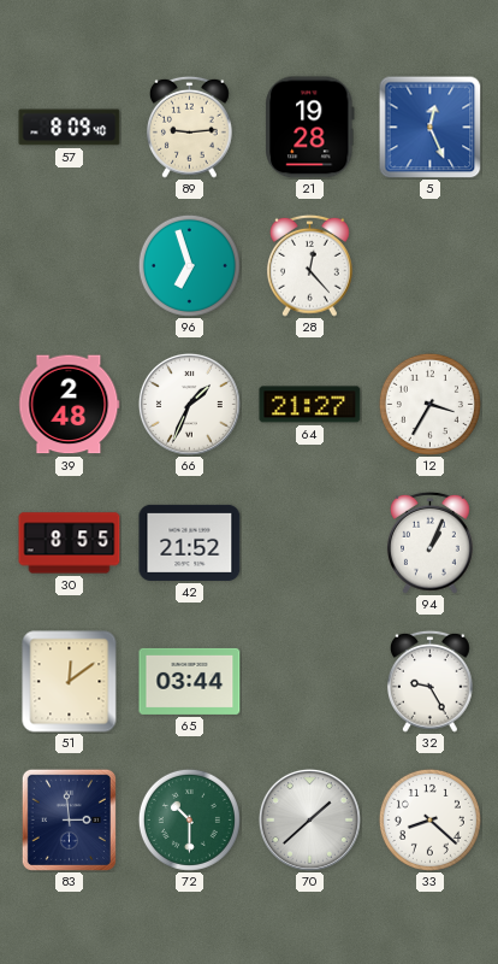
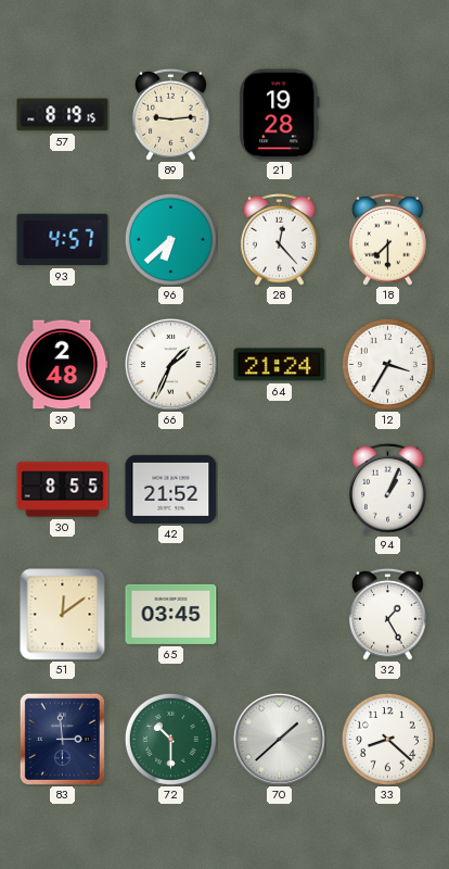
57: 8:09 -> 8:19
5: 12:26 -> none
93: none -> 4:57
96: 6:57 -> 6:38
18: none -> 7:30
64: 21:27 -> 21:24
65: 03:44 -> 03:45
32: 9:25 -> 1:25
